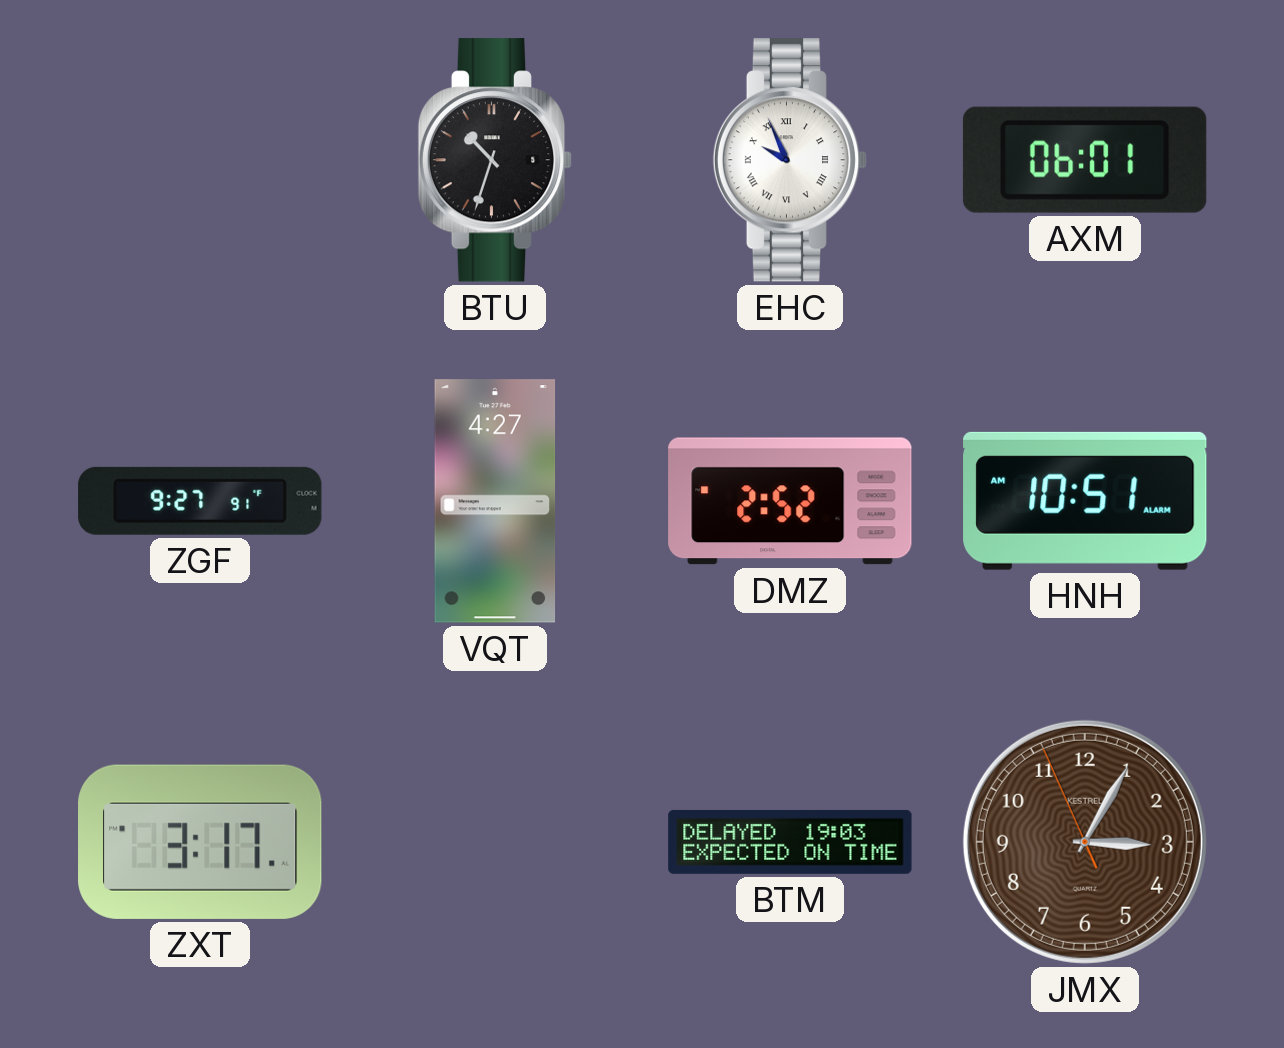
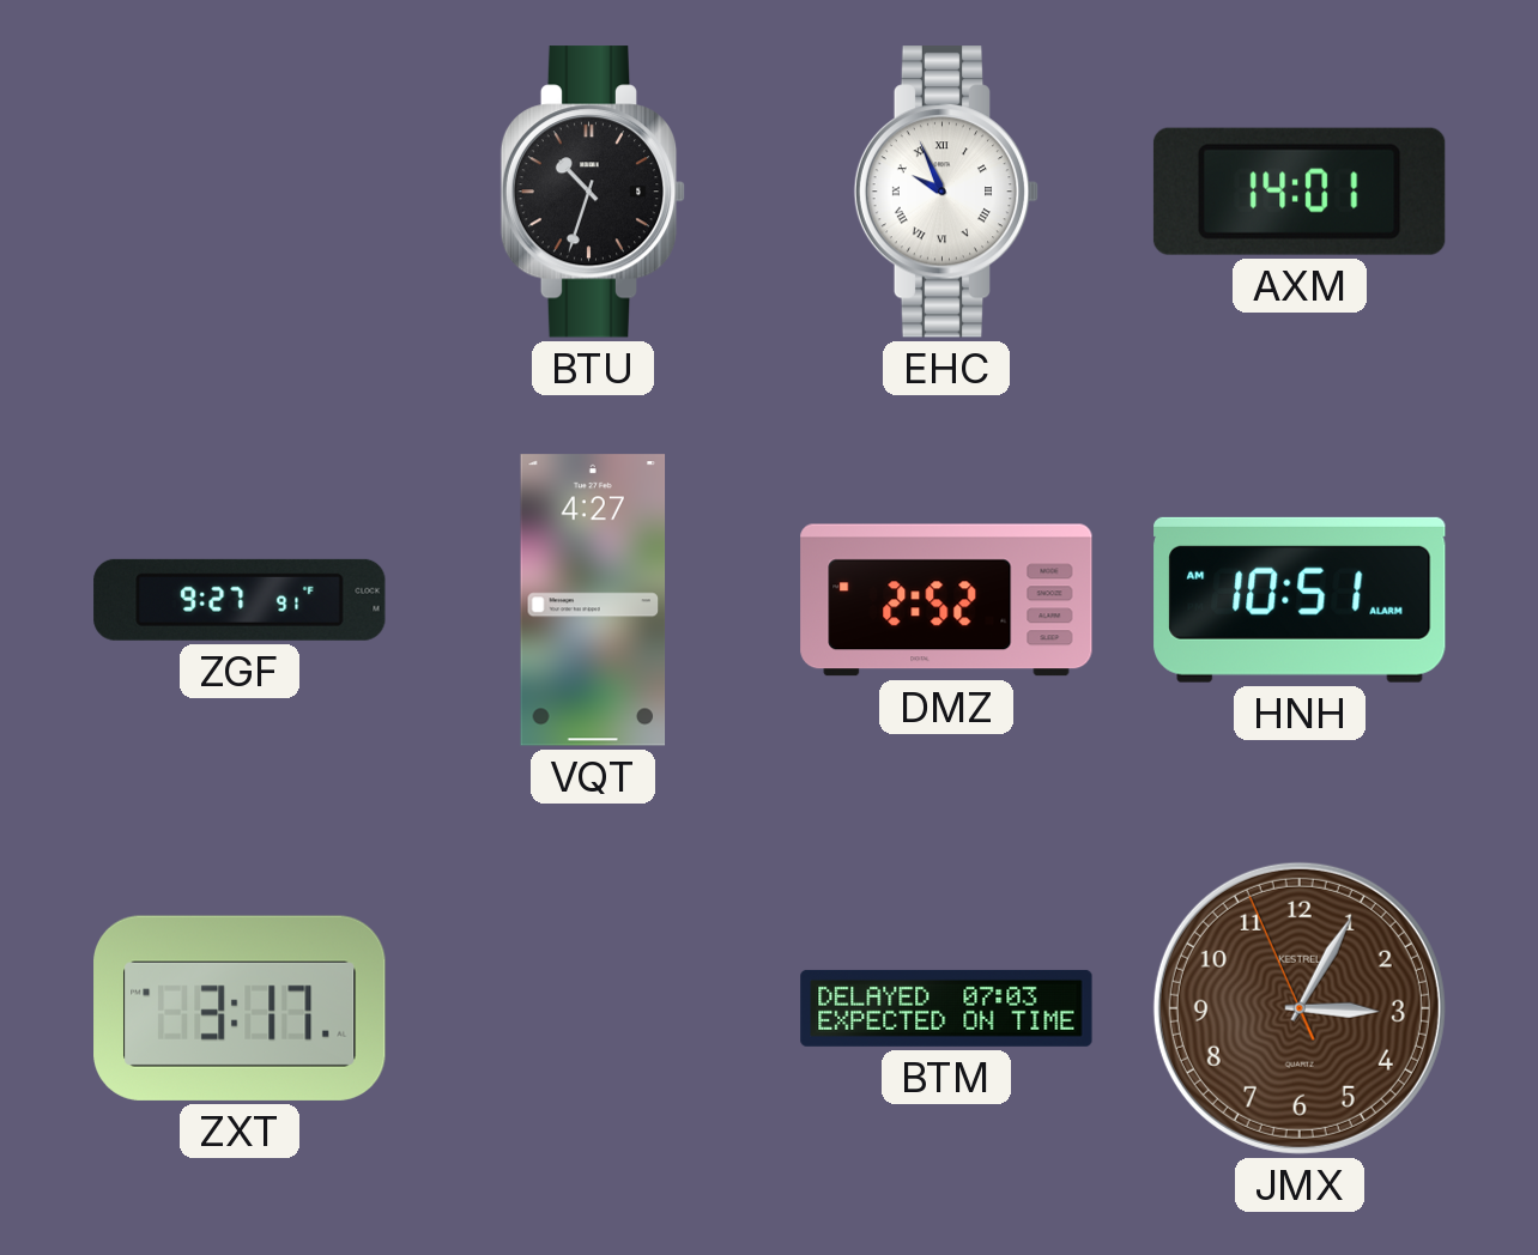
AXM: 06:01 -> 14:01
BTM: 19:03 -> 07:03
